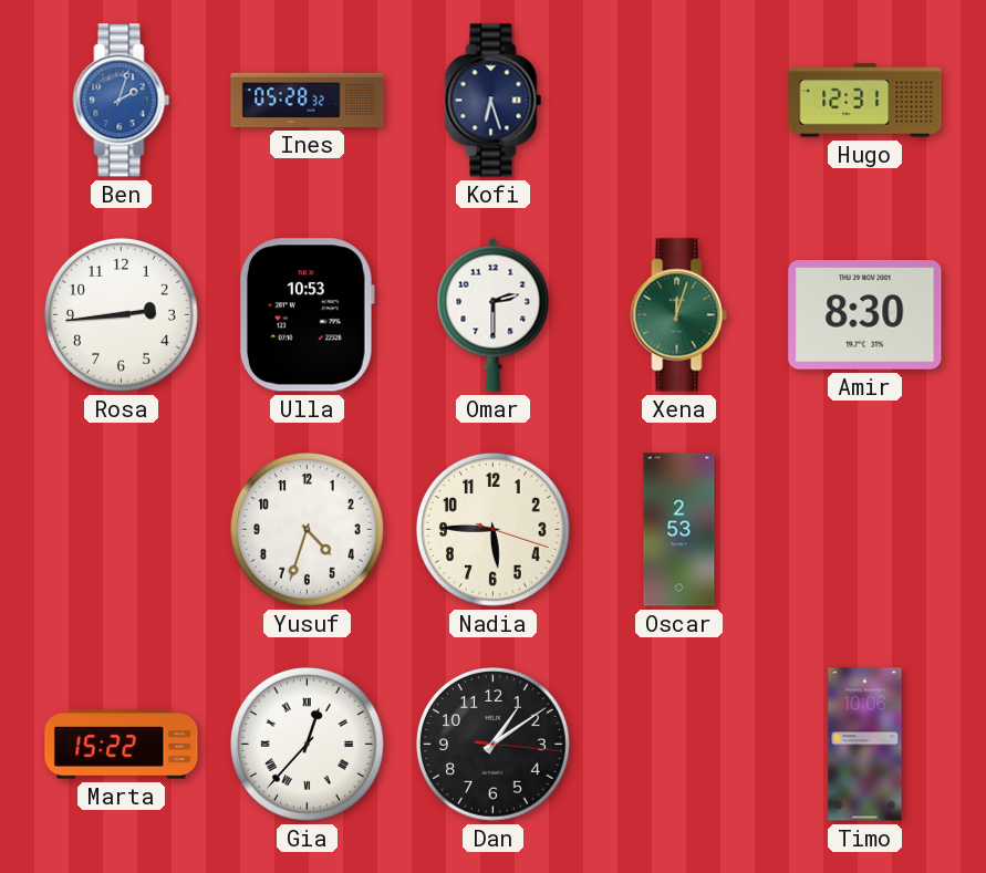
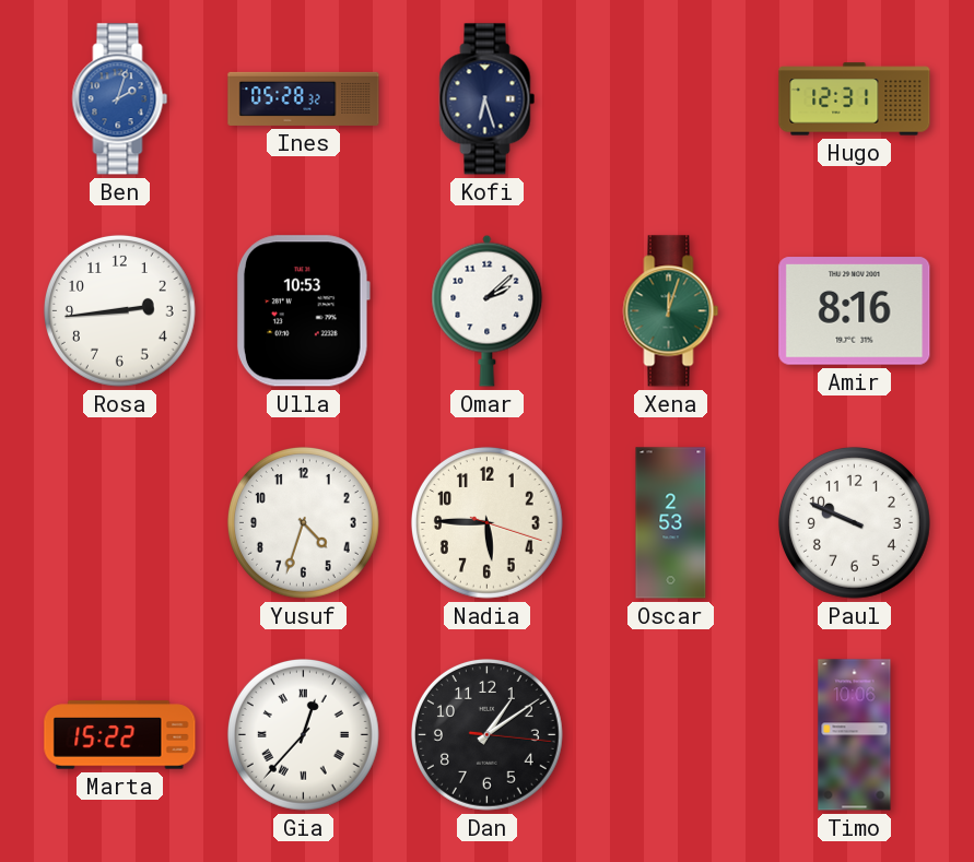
Omar: 2:30 -> 2:08
Amir: 8:30 -> 8:16
Paul: none -> 9:49
